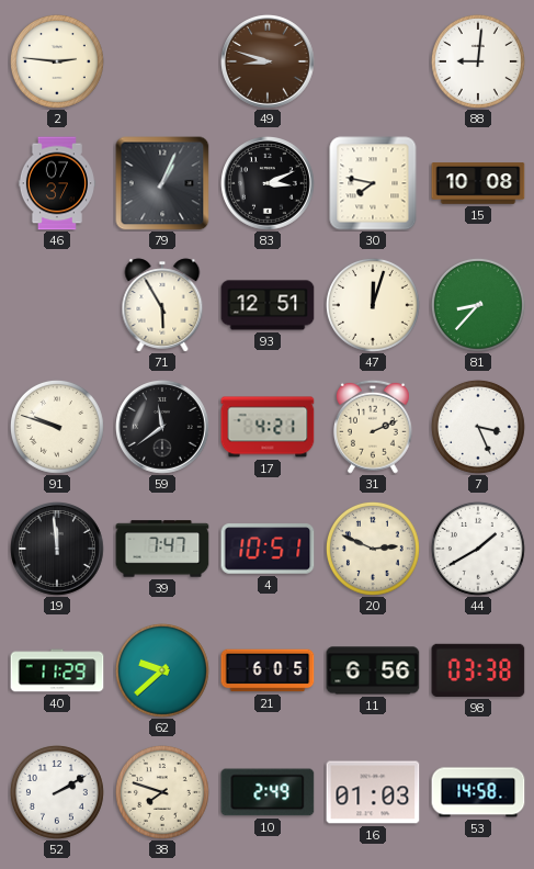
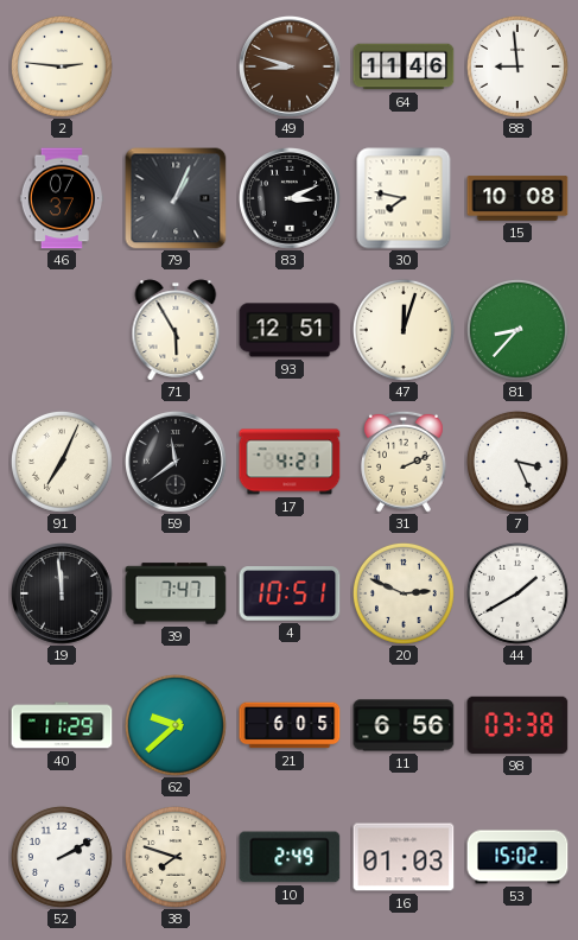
64: none -> 11:46
88: 9:01 -> 8:59
91: 9:48 -> 7:04
53: 14:58 -> 15:02
